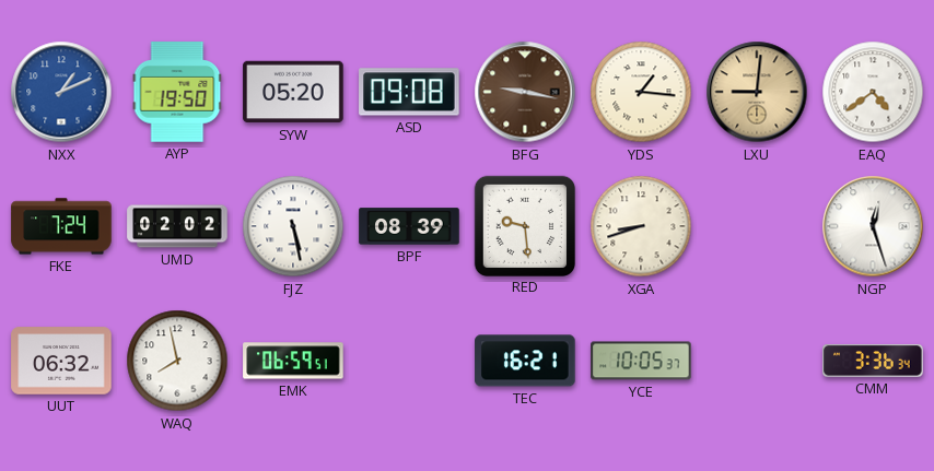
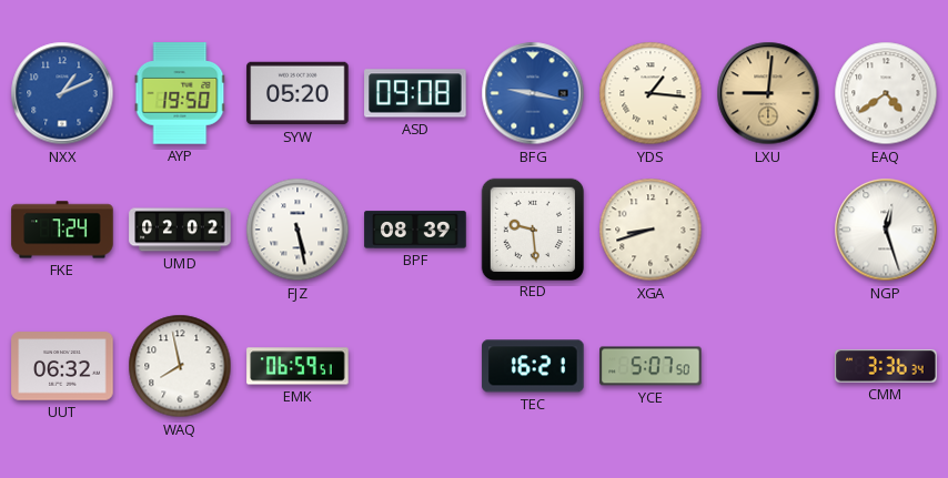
BFG dial: brown -> blue
YCE: 10:05 -> 5:07
